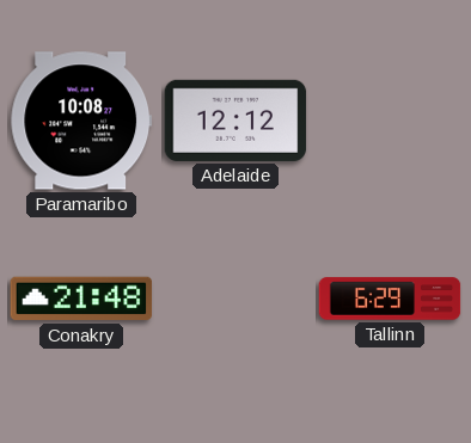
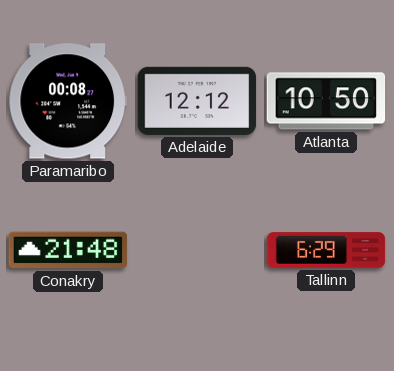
Paramaribo: 10:08 -> 00:08
Atlanta: none -> 10:50
